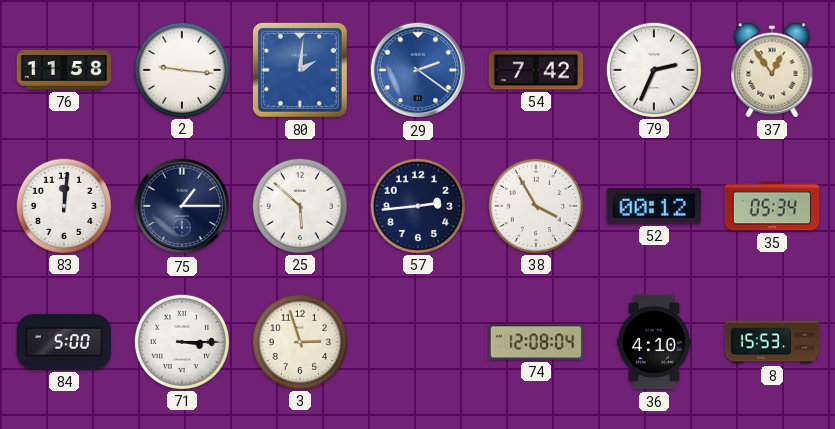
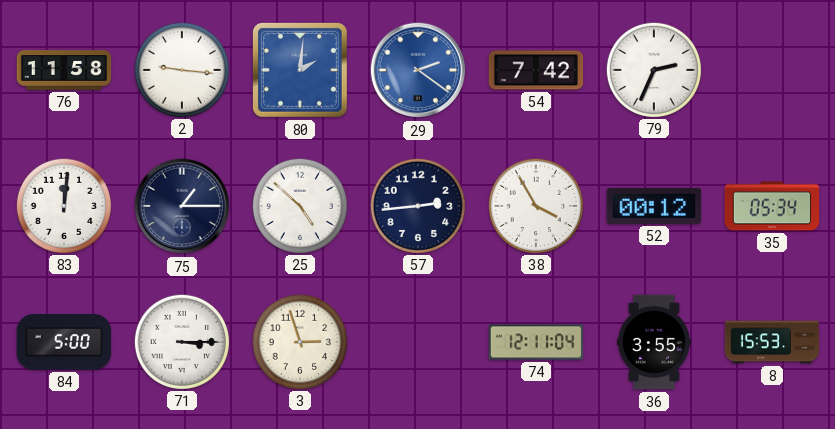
37: 12:54 -> none
25: 5:52 -> 4:52
74: 12:08 -> 12:11
36: 4:10 -> 3:55
